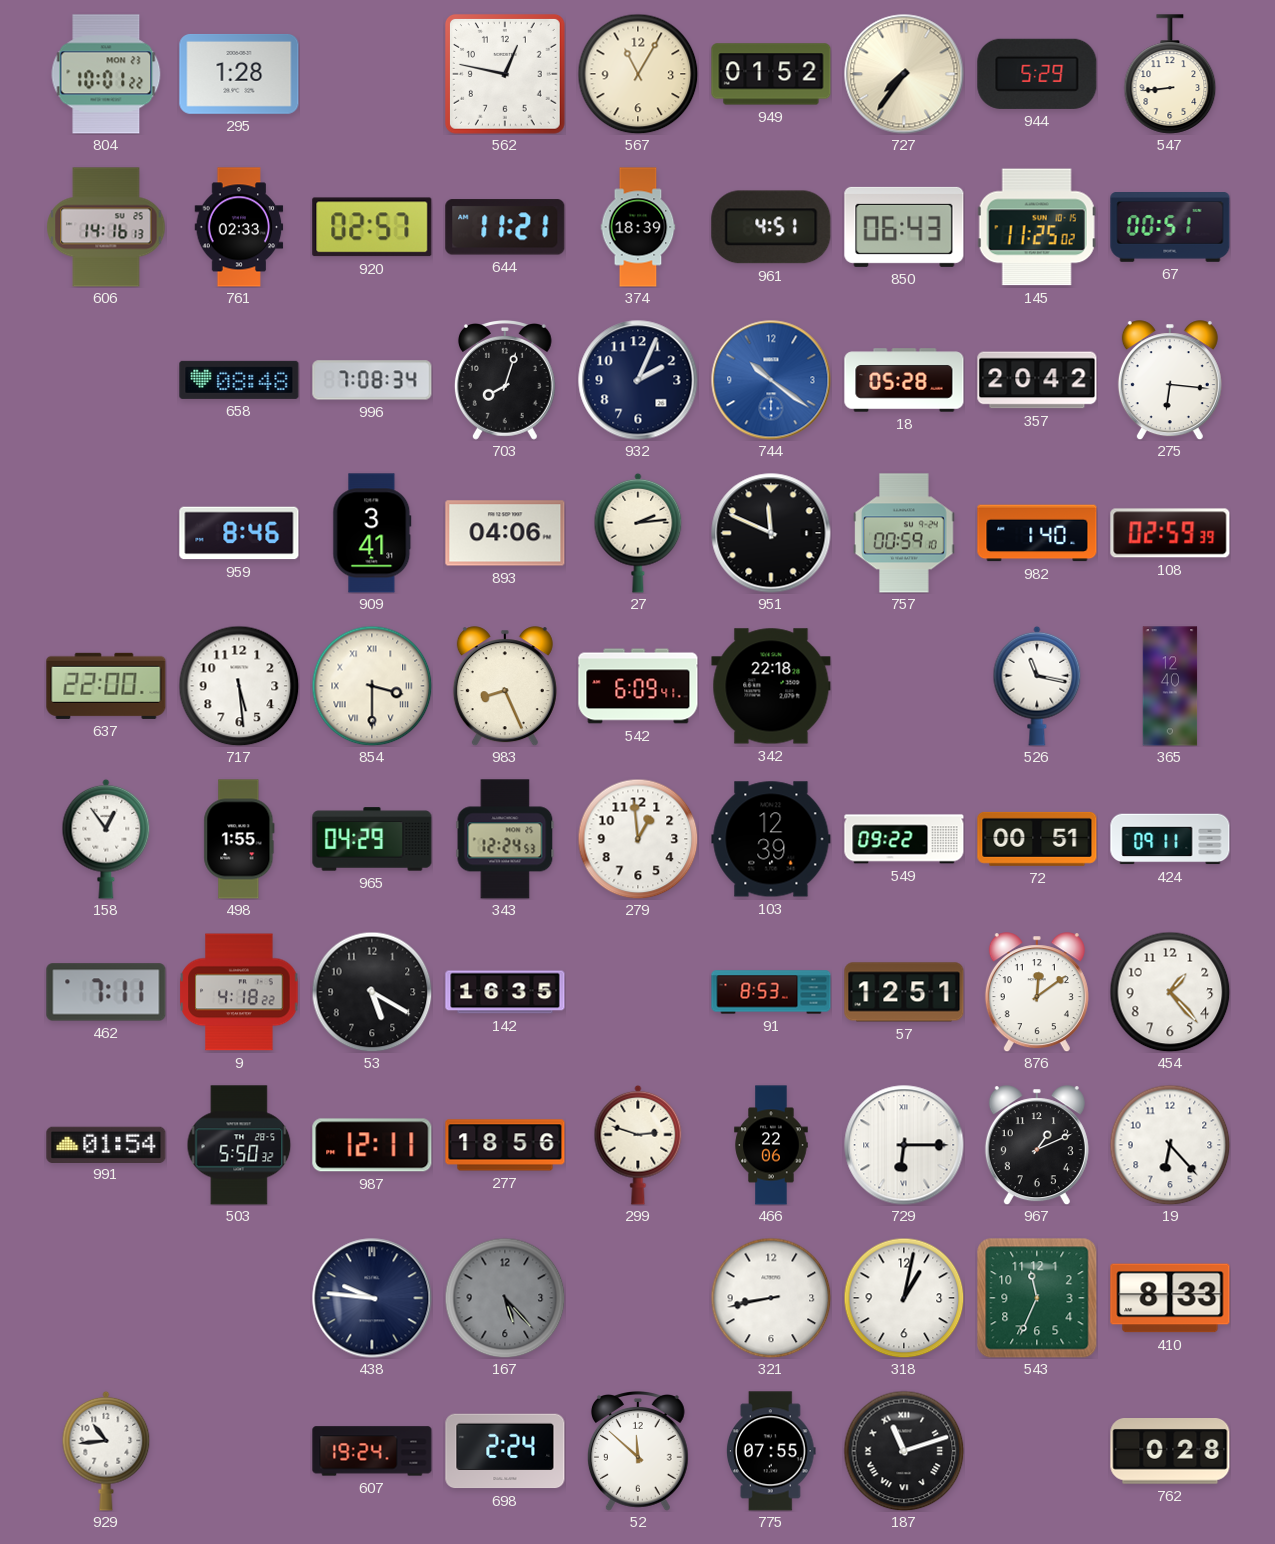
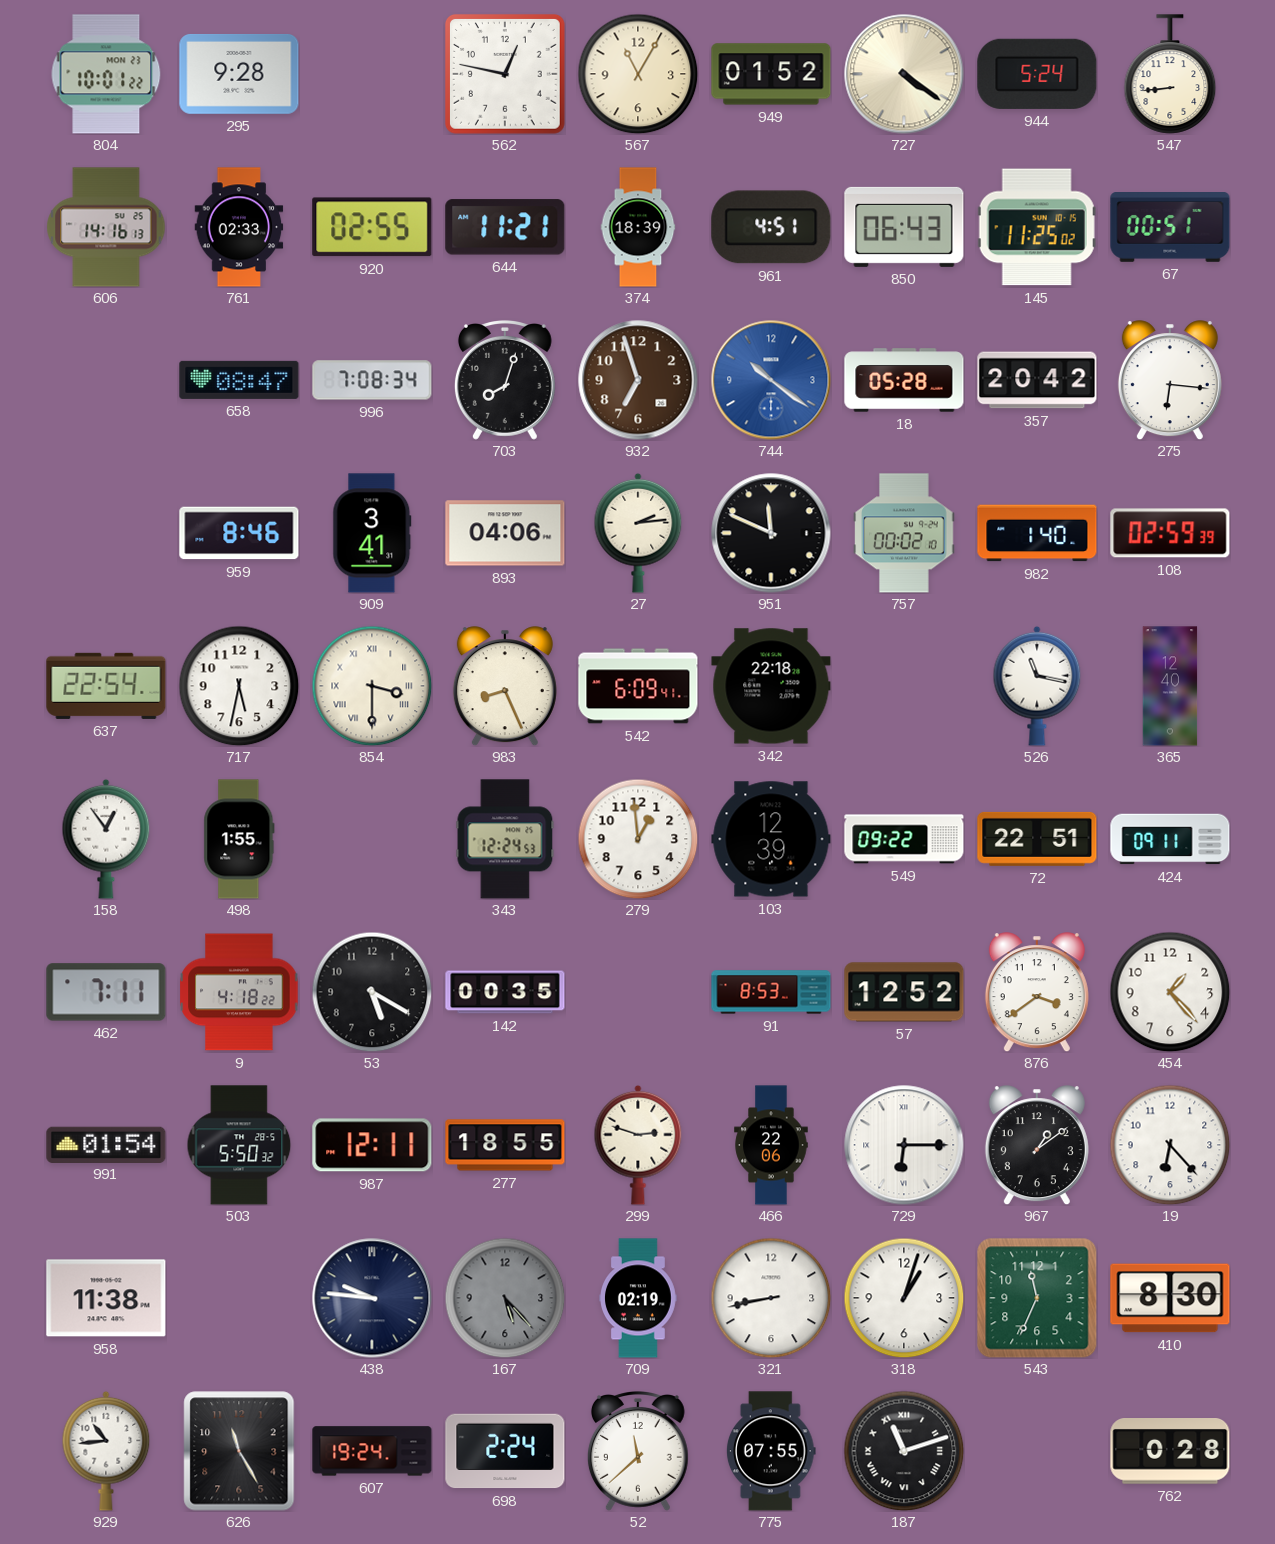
295: 1:28 -> 9:28
727: 7:36 -> 4:21
944: 5:29 -> 5:24
920: 02:57 -> 02:55
658: 08:48 -> 08:47
932: 2:04 -> 6:57
932 dial: navy -> brown
757: 00:59 -> 00:02
637: 22:00 -> 22:54
717: 5:29 -> 5:32
965: 04:29 -> none
72: 00:51 -> 22:51
142: 16:35 -> 00:35
57: 12:51 -> 12:52
876: 12:09 -> 3:39
277: 18:56 -> 18:55
967: 1:11 -> 1:09
958: none -> 11:38
709: none -> 02:19
318: 1:02 -> 1:03
410: 8:33 -> 8:30
626: none -> 11:25
52: 11:52 -> 11:38
